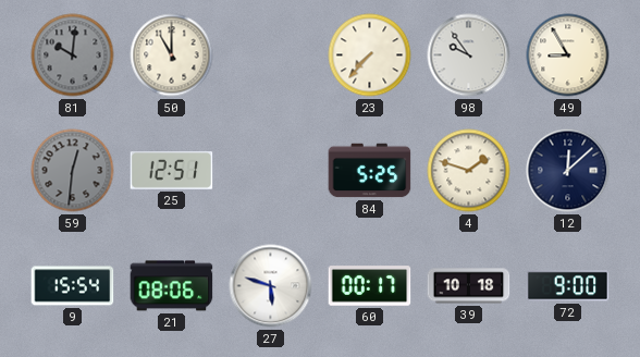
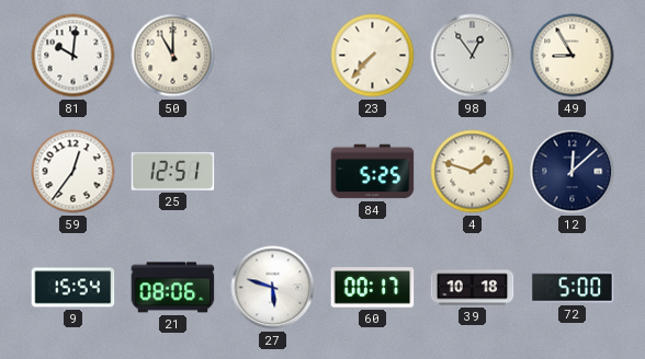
81 dial: grey -> white
98: 9:54 -> 12:54
59: 12:31 -> 12:36
59 dial: grey -> white
72: 9:00 -> 5:00
